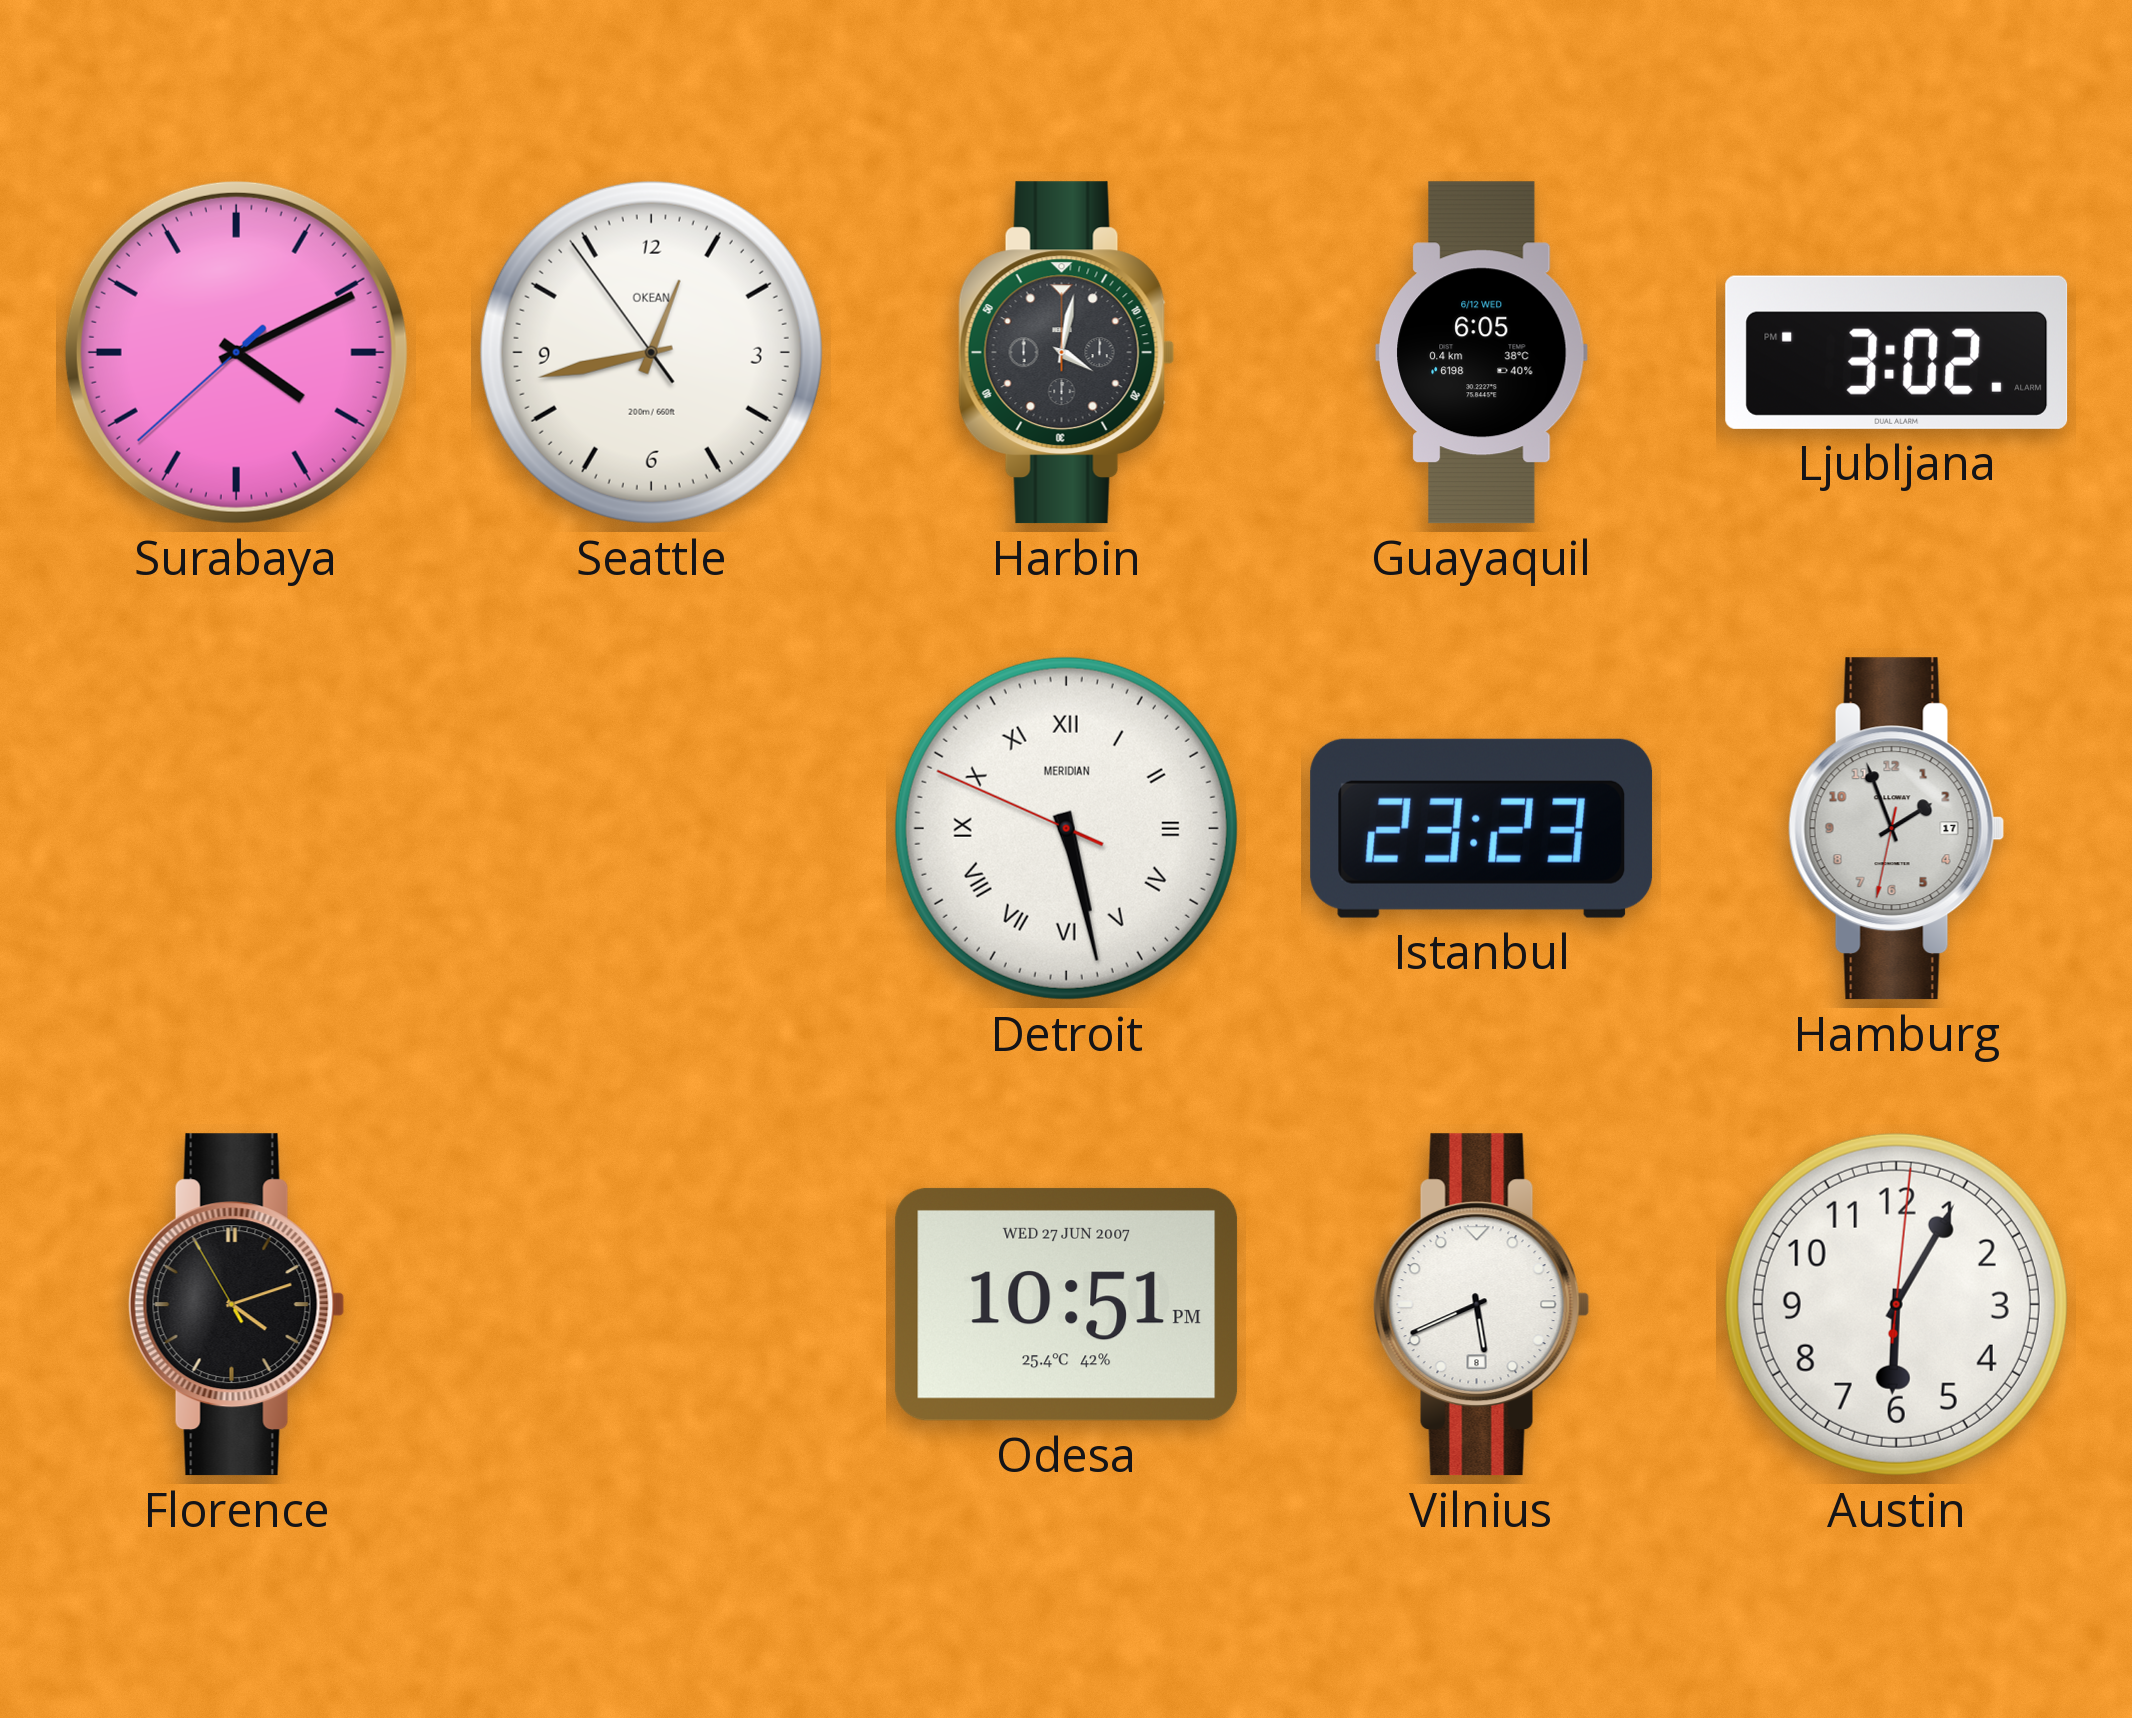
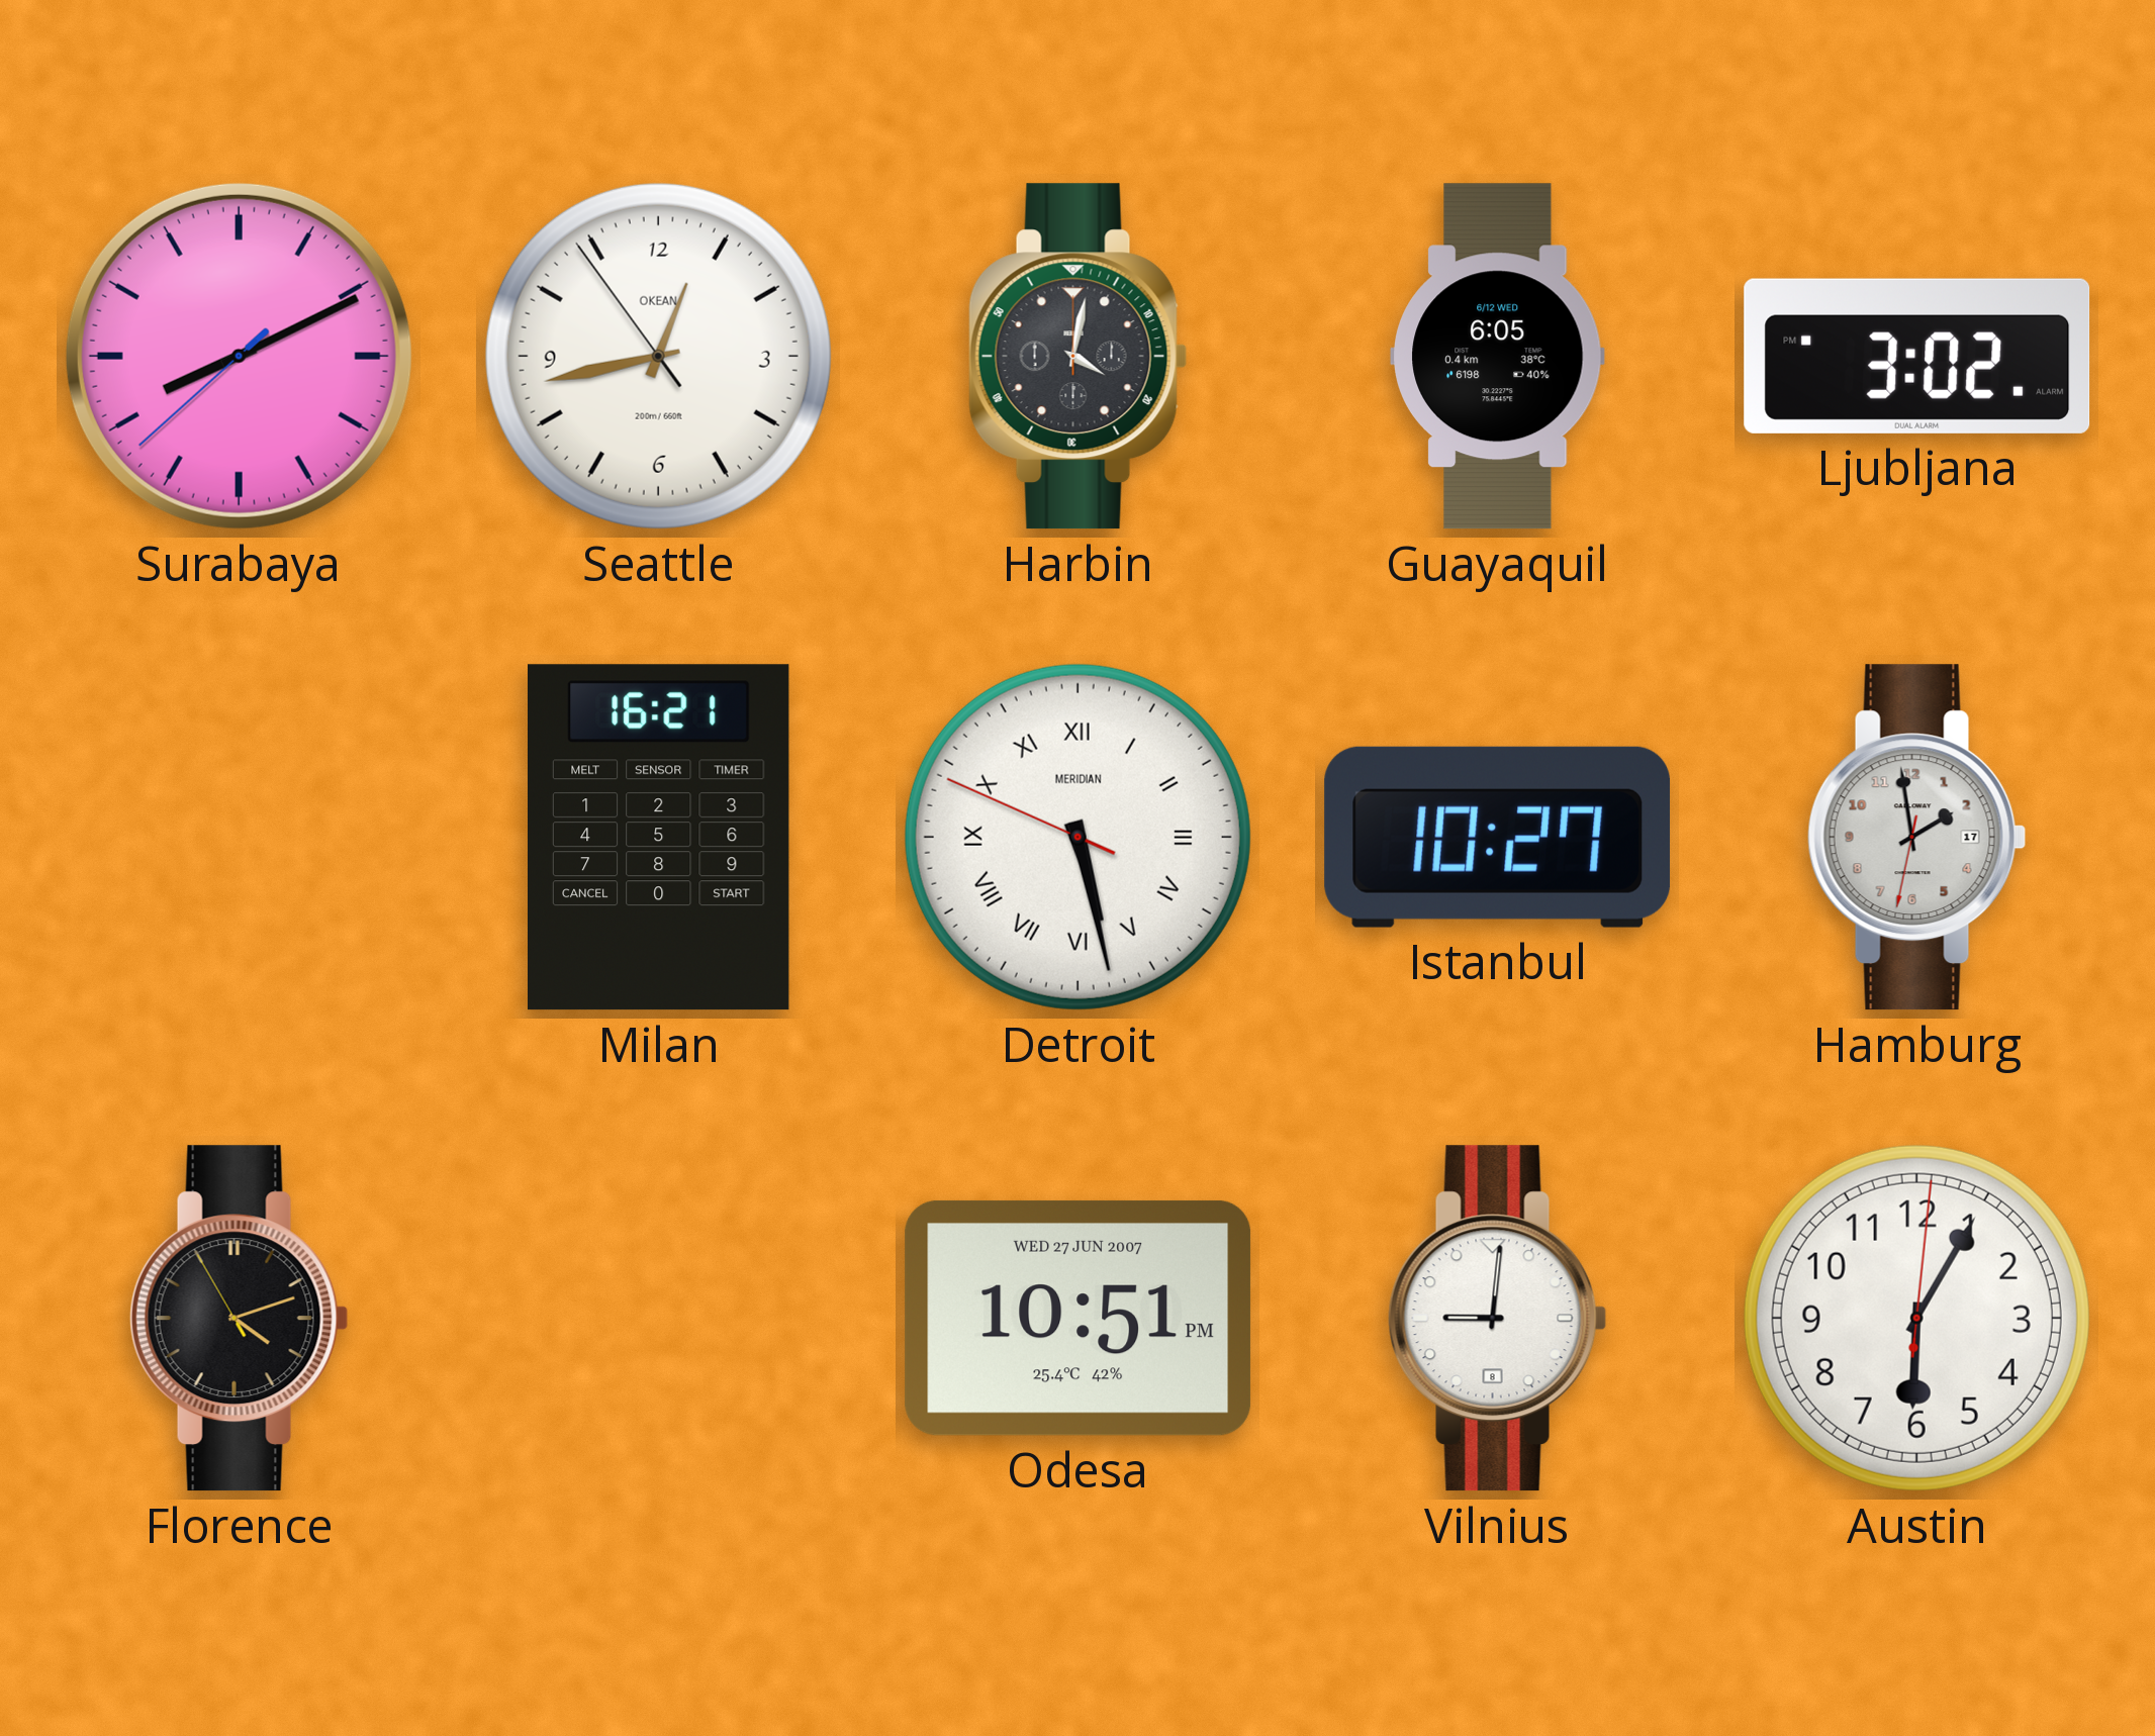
Surabaya: 4:10 -> 8:10
Milan: none -> 16:21
Istanbul: 23:23 -> 10:27
Hamburg: 1:56 -> 1:58
Vilnius: 5:41 -> 9:01
